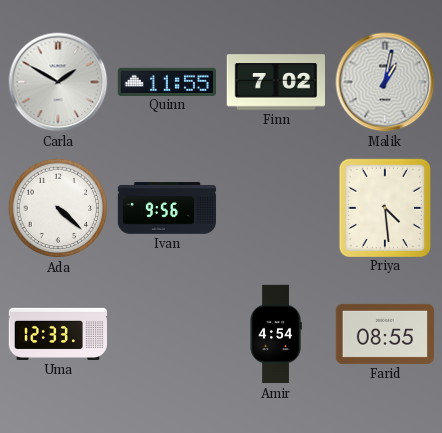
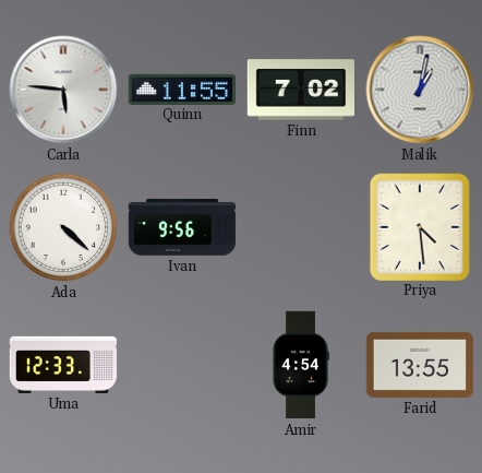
Carla: 1:50 -> 5:46
Farid: 08:55 -> 13:55
